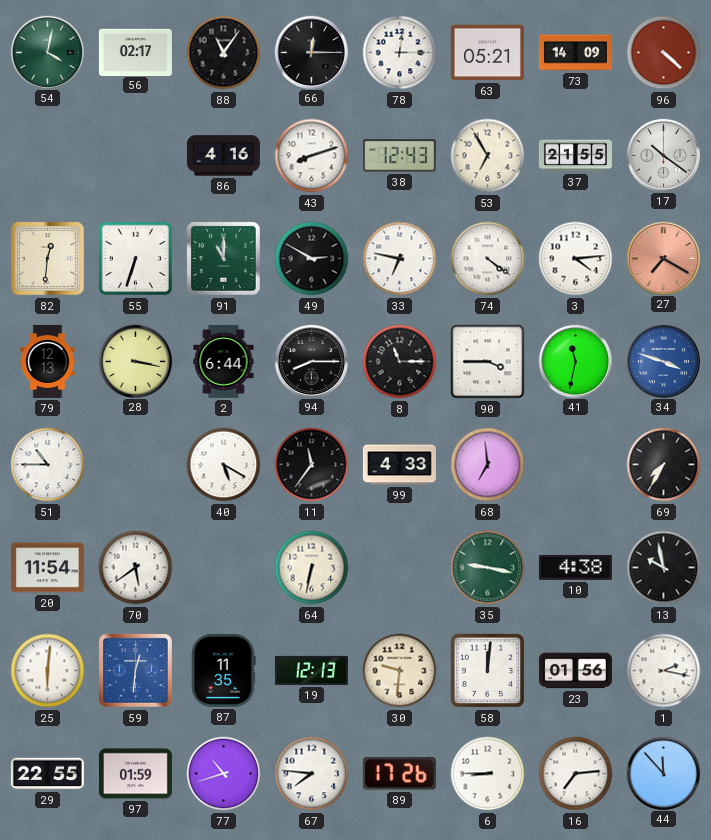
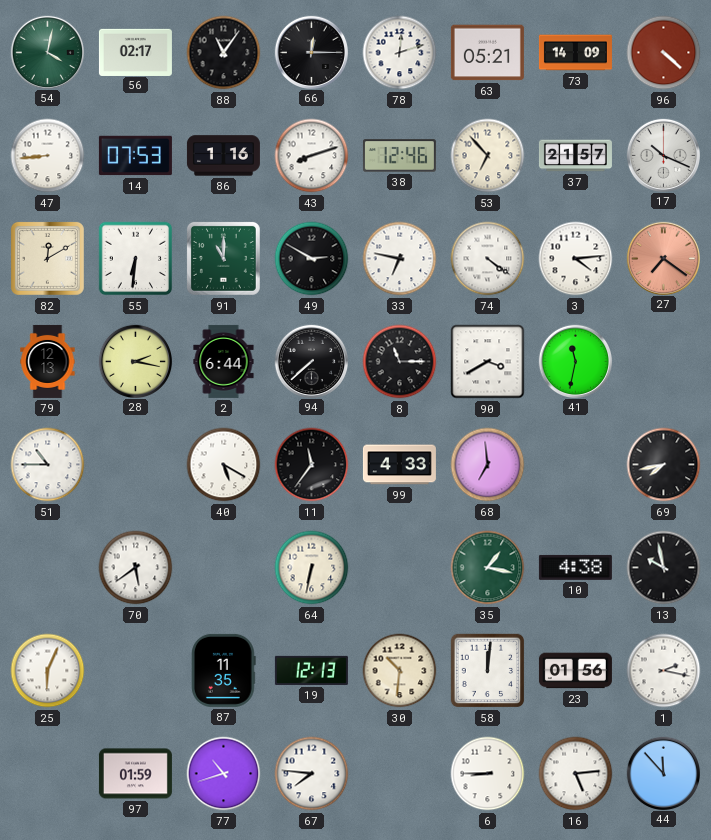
78: 12:15 -> 12:12
47: none -> 8:44
14: none -> 07:53
86: 4:16 -> 1:16
38: 12:43 -> 12:46
53: 6:55 -> 6:53
37: 21:55 -> 21:57
17: 10:21 -> 10:19
82: 12:31 -> 12:10
55: 6:33 -> 6:31
27: 7:20 -> 7:21
28: 3:17 -> 2:17
94: 8:15 -> 7:38
90: 3:45 -> 3:40
34: 3:48 -> none
69: 7:35 -> 7:43
20: 11:54 -> none
35: 9:17 -> 1:17
25: 6:01 -> 6:04
59: 12:31 -> none
30: 9:31 -> 10:31
29: 22:55 -> none
89: 17:26 -> none
16: 7:14 -> 5:14
